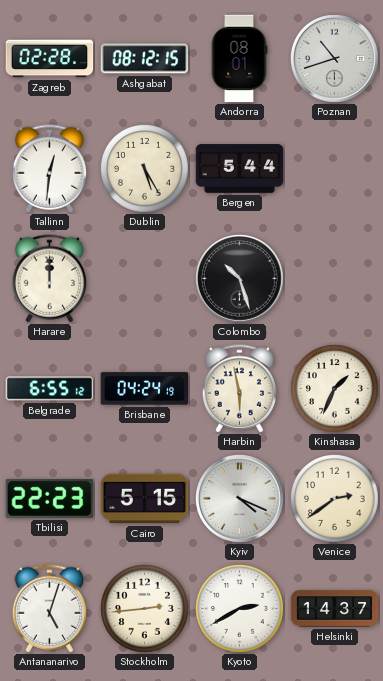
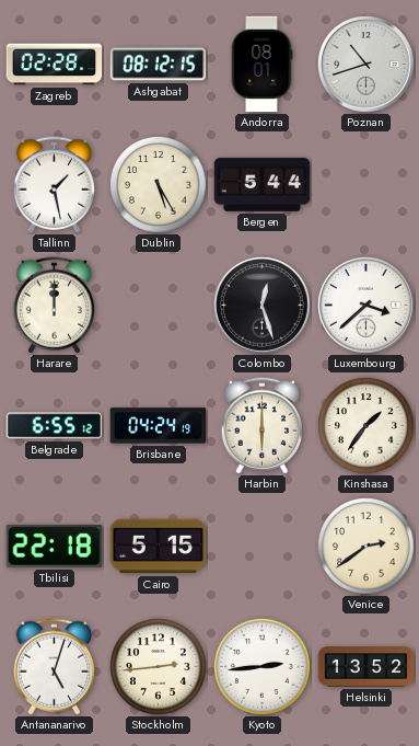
Tallinn: 12:31 -> 1:28
Colombo: 10:27 -> 12:27
Luxembourg: none -> 3:38
Harbin: 5:58 -> 6:00
Kinshasa: 1:34 -> 1:36
Tbilisi: 22:23 -> 22:18
Kyiv: 4:19 -> none
Kyoto: 2:40 -> 2:44
Helsinki: 14:37 -> 13:52
